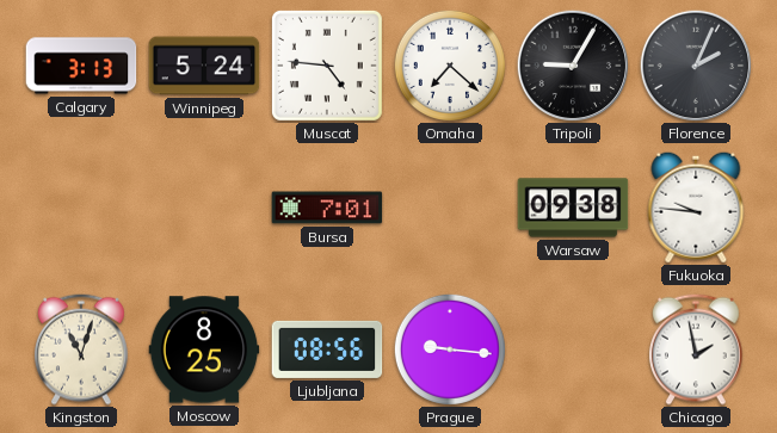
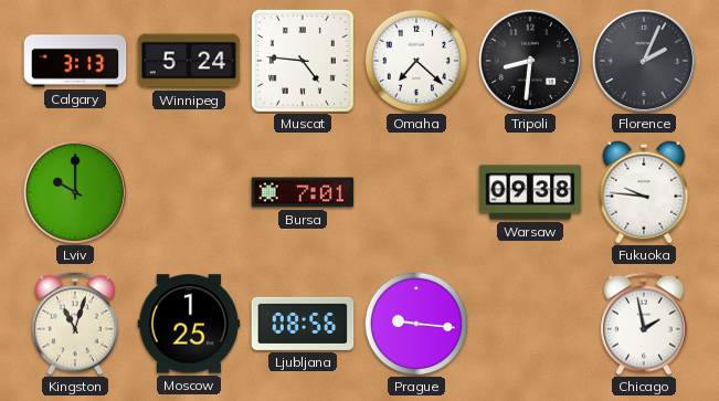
Tripoli: 9:05 -> 8:31
Lviv: none -> 10:00
Moscow: 8:25 -> 1:25
